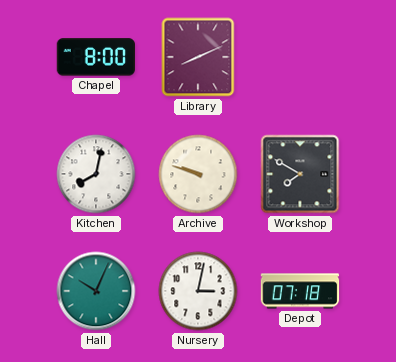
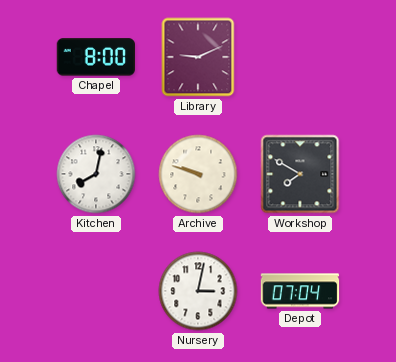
Library: 8:11 -> 9:11
Hall: 10:04 -> none
Depot: 07:18 -> 07:04
